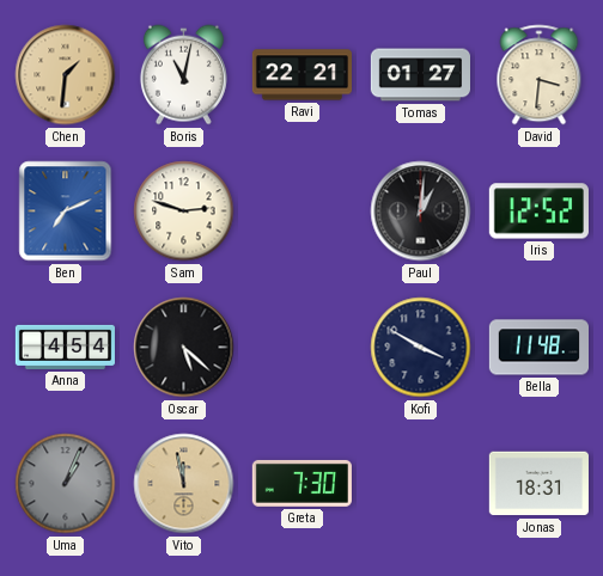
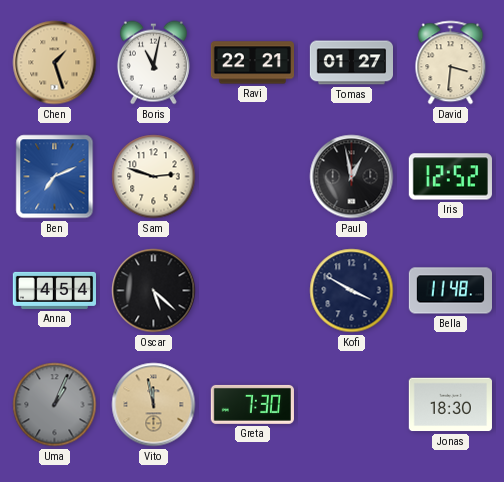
Chen: 1:31 -> 1:27
Paul: 1:01 -> 12:58
Jonas: 18:31 -> 18:30
